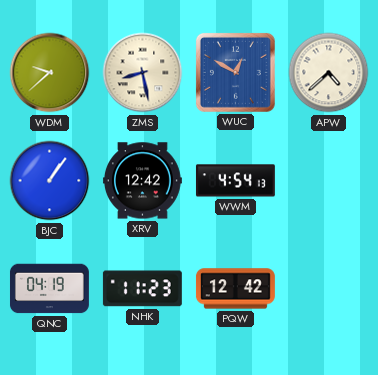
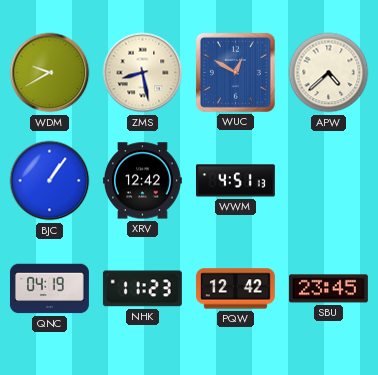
WDM: 9:38 -> 9:40
WWM: 4:54 -> 4:51
SBU: none -> 23:45
